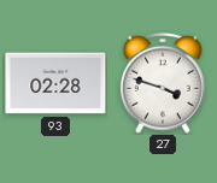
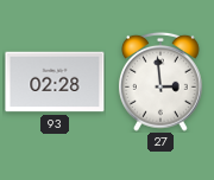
27: 3:48 -> 2:59
